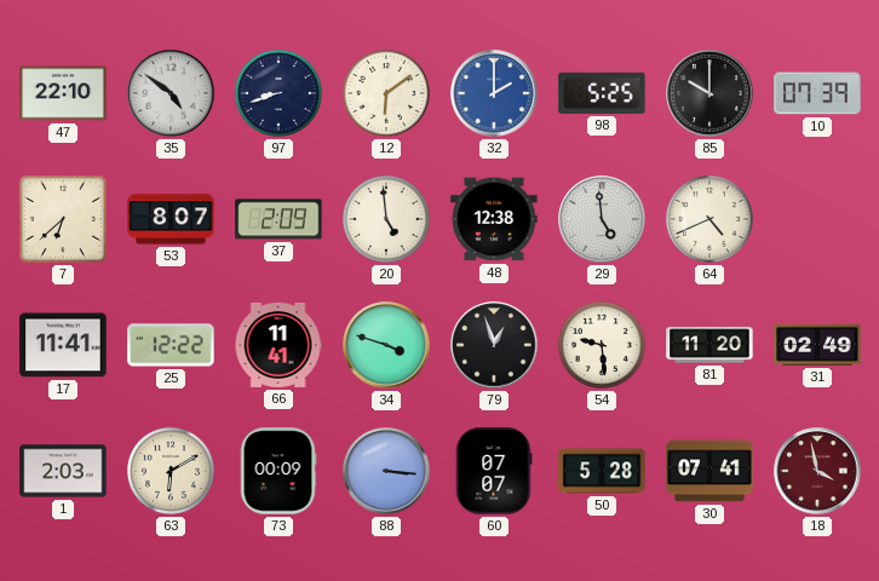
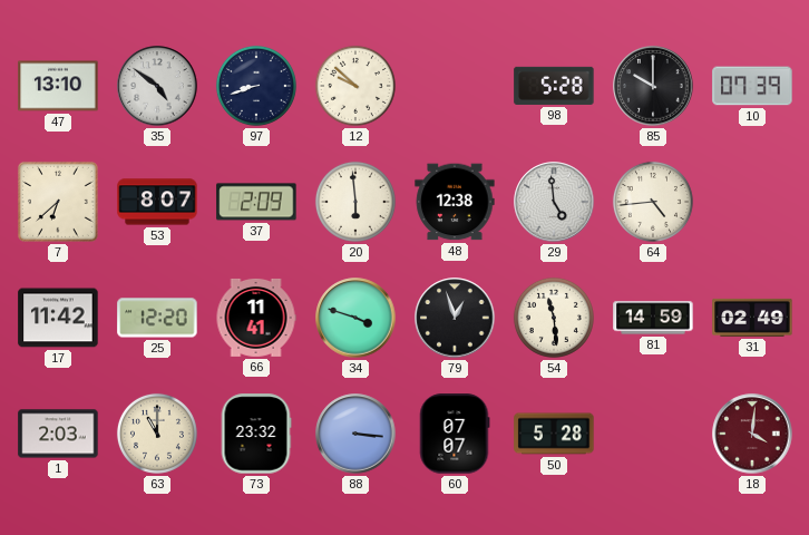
47: 22:10 -> 13:10
12: 6:09 -> 9:52
32: 2:00 -> none
98: 5:25 -> 5:28
20: 4:59 -> 5:59
64: 4:41 -> 4:44
17: 11:41 -> 11:42
25: 12:22 -> 12:20
54: 9:29 -> 11:29
81: 11:20 -> 14:59
63: 6:10 -> 11:00
73: 00:09 -> 23:32
30: 07:41 -> none
18: 3:58 -> 4:01
